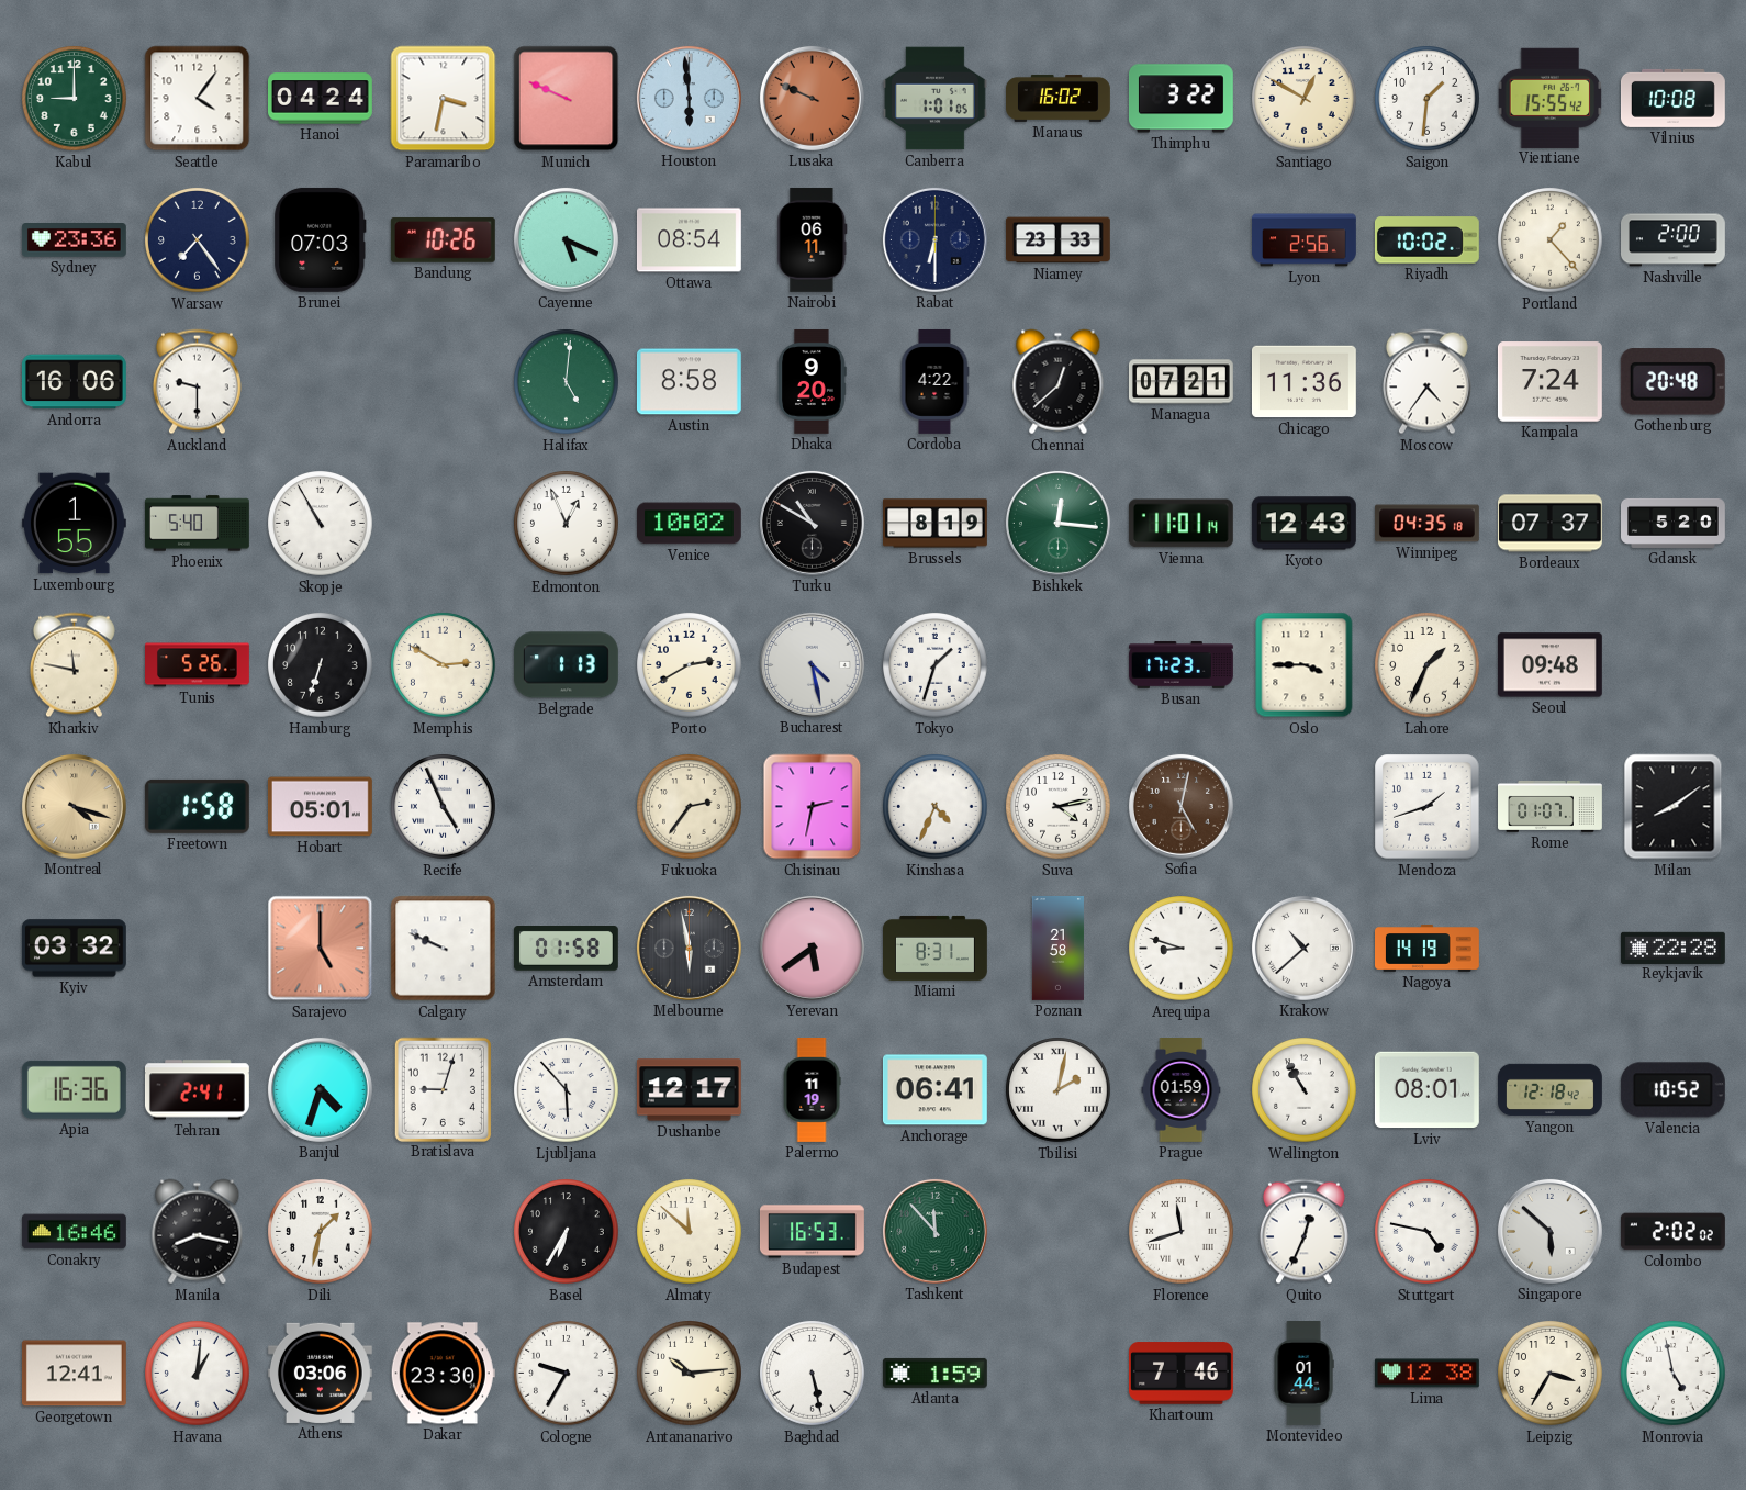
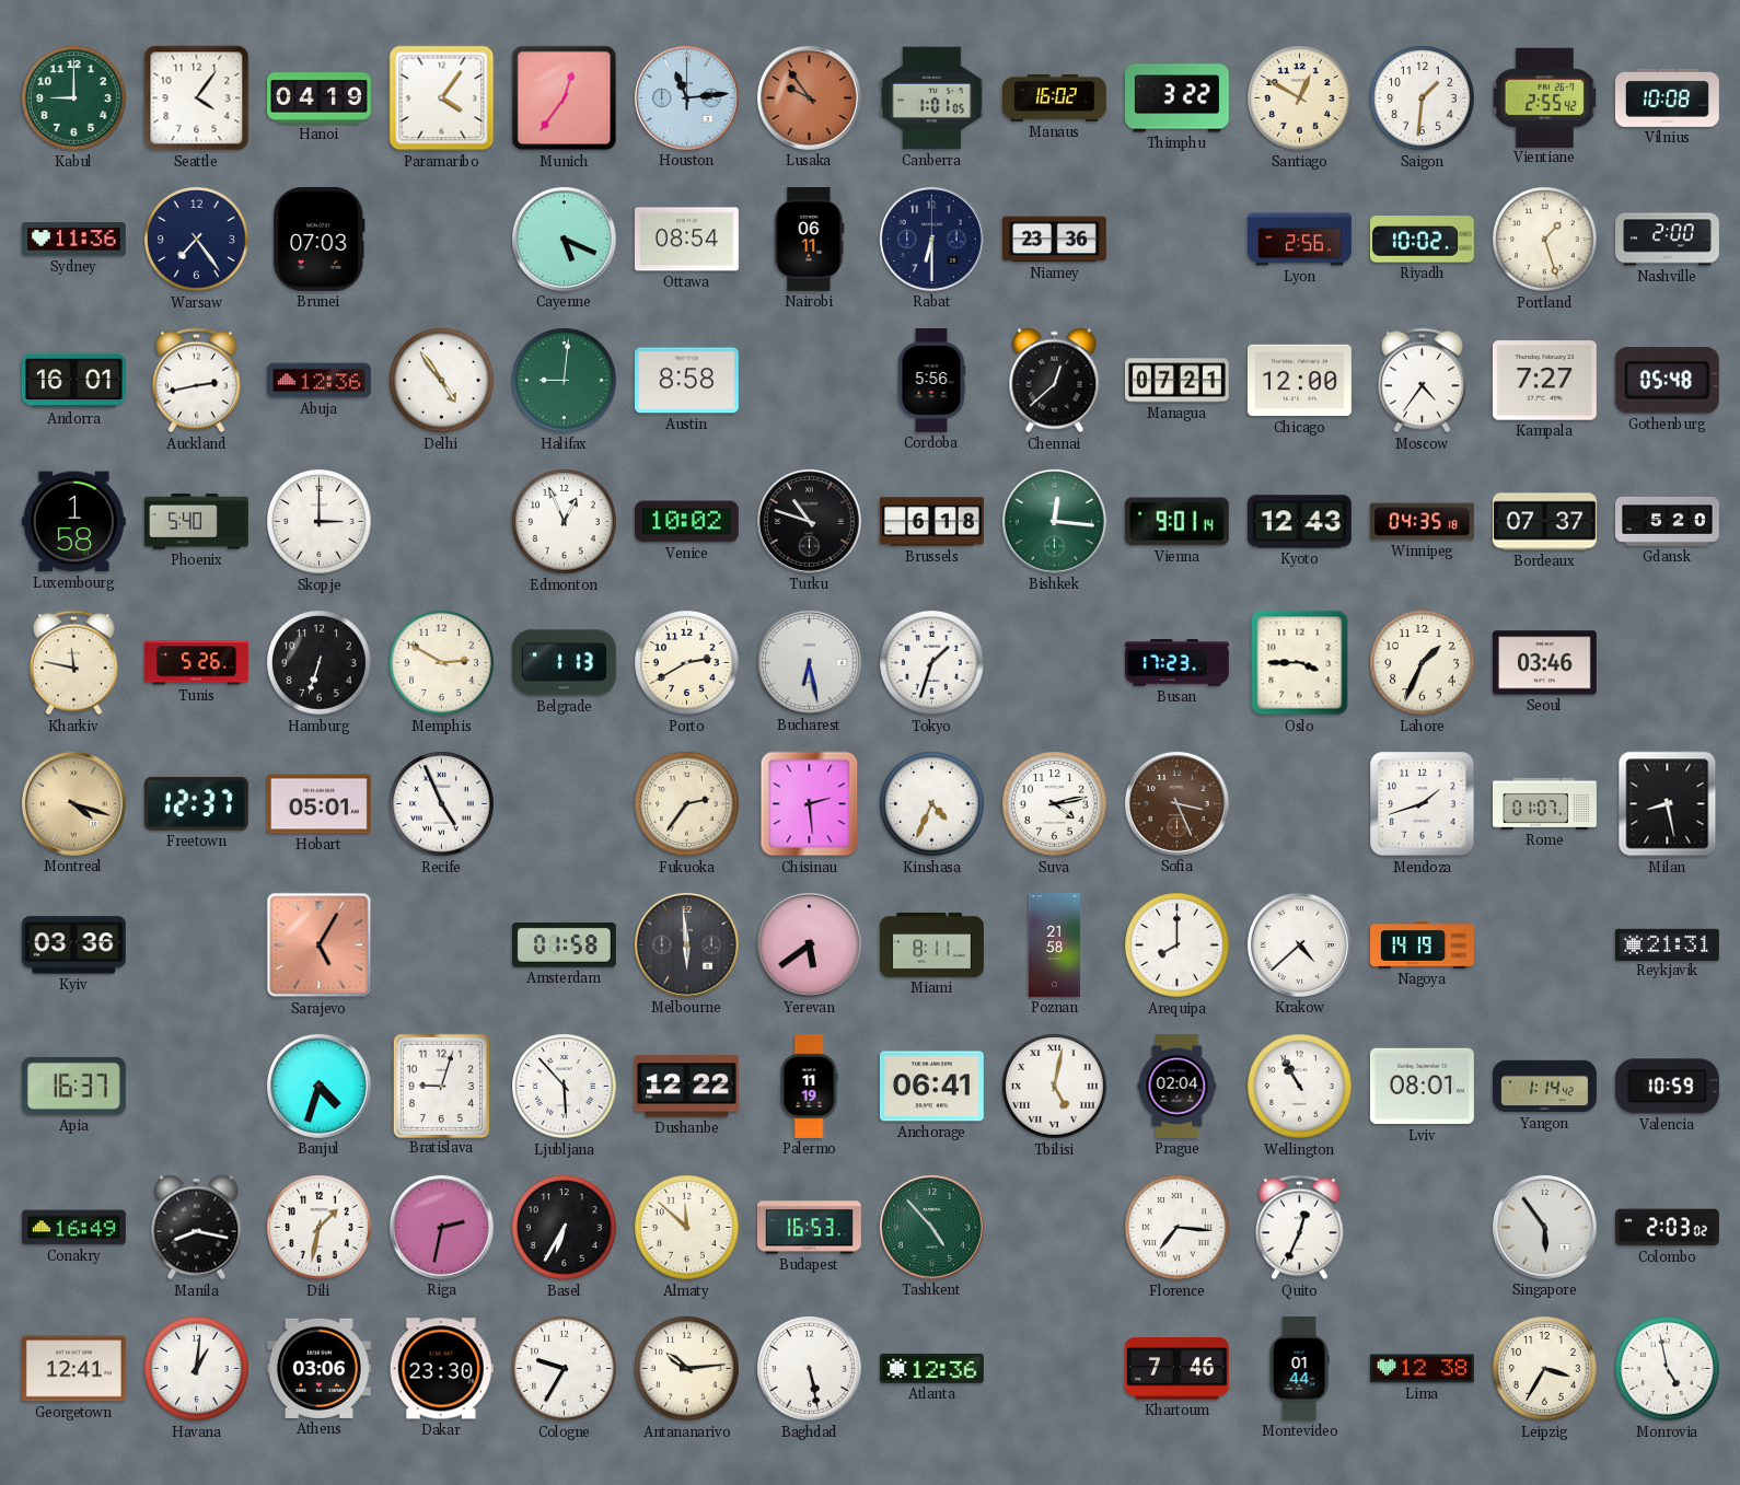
Hanoi: 04:24 -> 04:19
Paramaribo: 3:32 -> 4:06
Munich: 9:49 -> 12:36
Houston: 5:59 -> 11:14
Lusaka: 9:49 -> 9:54
Vientiane: 15:55 -> 2:55
Sydney: 23:36 -> 11:36
Bandung: 10:26 -> none
Niamey: 23:33 -> 23:36
Portland: 1:23 -> 1:27
Andorra: 16:06 -> 16:01
Auckland: 9:30 -> 2:43
Abuja: none -> 12:36
Delhi: none -> 4:54
Halifax: 5:01 -> 9:01
Dhaka: 9:20 -> none
Cordoba: 4:22 -> 5:56
Chicago: 11:36 -> 12:00
Kampala: 7:24 -> 7:27
Gothenburg: 20:48 -> 05:48
Luxembourg: 1:55 -> 1:58
Skopje: 10:55 -> 3:00
Turku: 10:50 -> 10:48
Brussels: 8:19 -> 6:18
Vienna: 11:01 -> 9:01
Bucharest: 4:28 -> 6:28
Seoul: 09:48 -> 03:46
Freetown: 1:58 -> 12:37
Chisinau: 2:32 -> 2:29
Sofia: 5:02 -> 3:26
Milan: 8:09 -> 8:28
Kyiv: 03:32 -> 03:36
Sarajevo: 5:00 -> 5:05
Calgary: 9:49 -> none
Melbourne: 5:58 -> 5:59
Miami: 8:31 -> 8:11
Arequipa: 8:48 -> 8:00
Krakow: 10:38 -> 4:38
Reykjavik: 22:28 -> 21:31
Apia: 16:36 -> 16:37
Tehran: 2:41 -> none
Dushanbe: 12:17 -> 12:22
Tbilisi: 2:02 -> 5:02
Prague: 01:59 -> 02:04
Yangon: 12:18 -> 1:14
Valencia: 10:52 -> 10:59
Conakry: 16:46 -> 16:49
Riga: none -> 2:32
Tashkent: 11:53 -> 4:53
Florence: 11:42 -> 7:16
Stuttgart: 4:47 -> none
Singapore: 5:52 -> 5:54
Colombo: 2:02 -> 2:03
Atlanta: 1:59 -> 12:36
